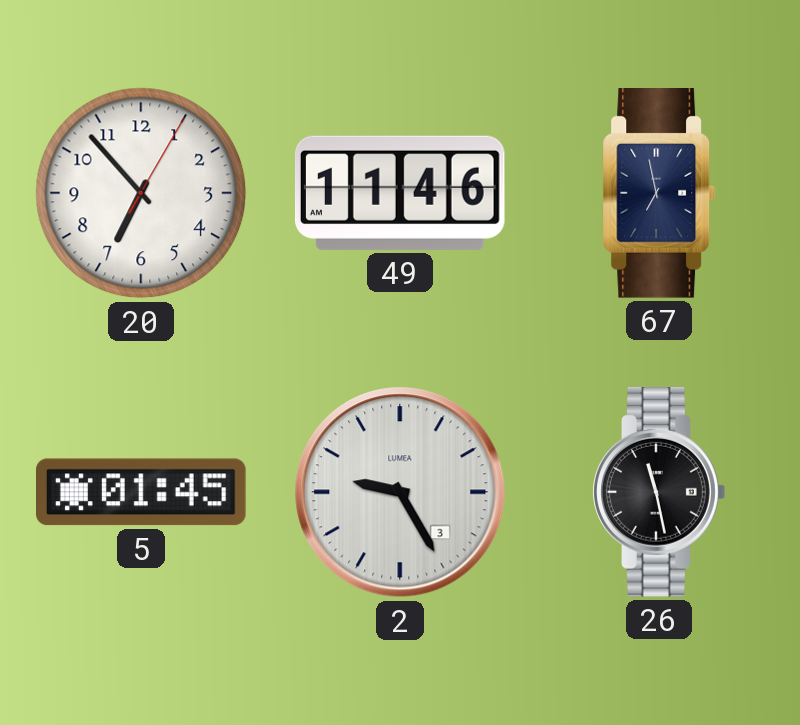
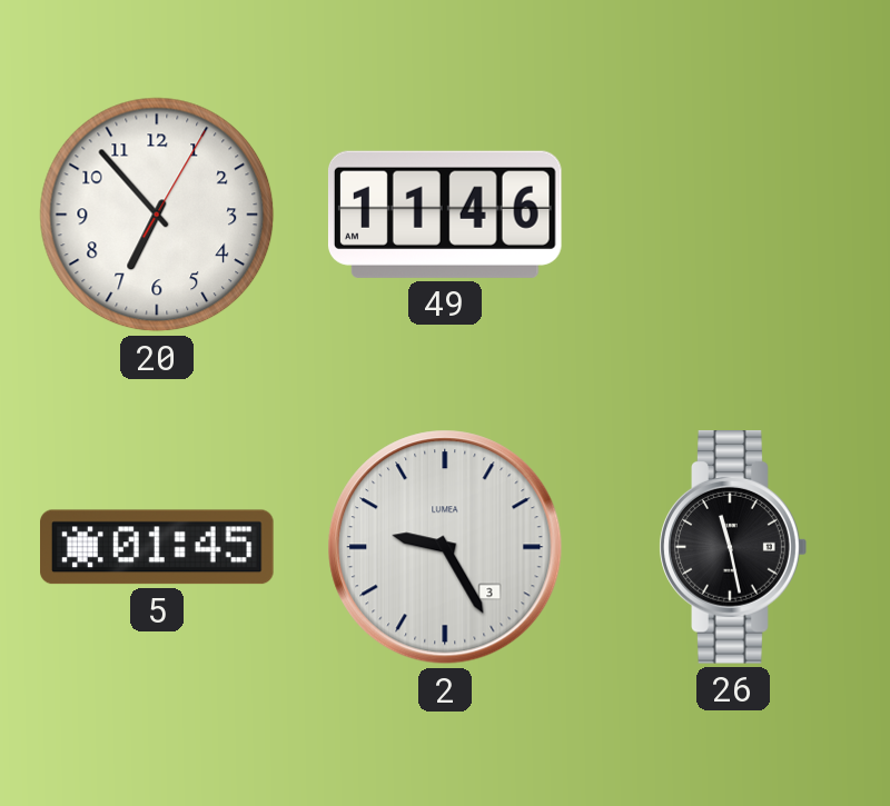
67: 6:58 -> none
